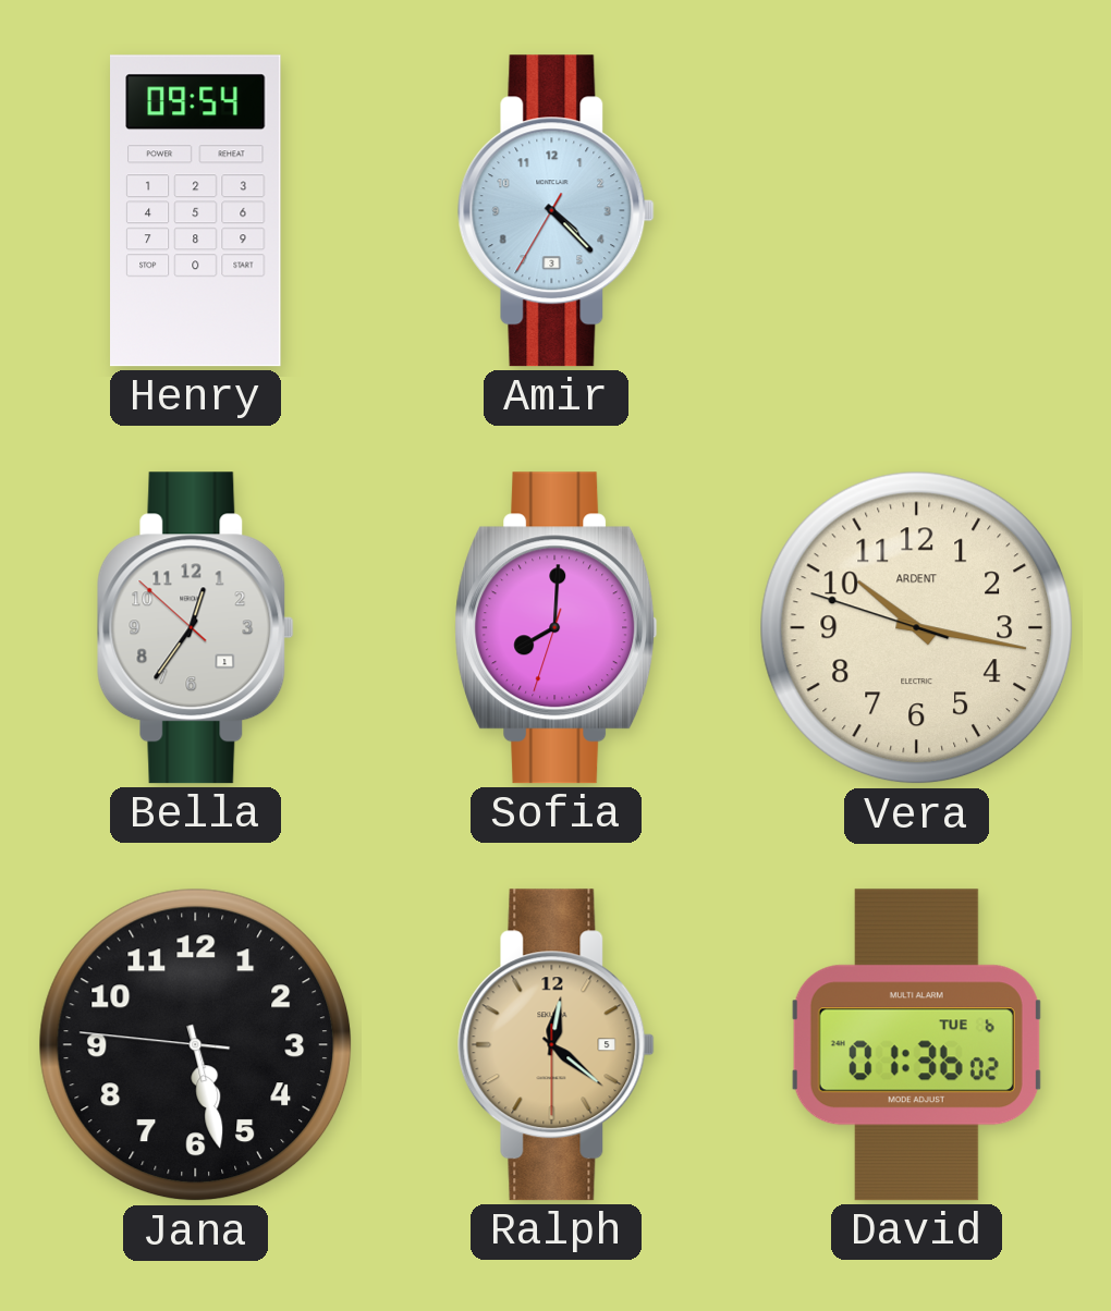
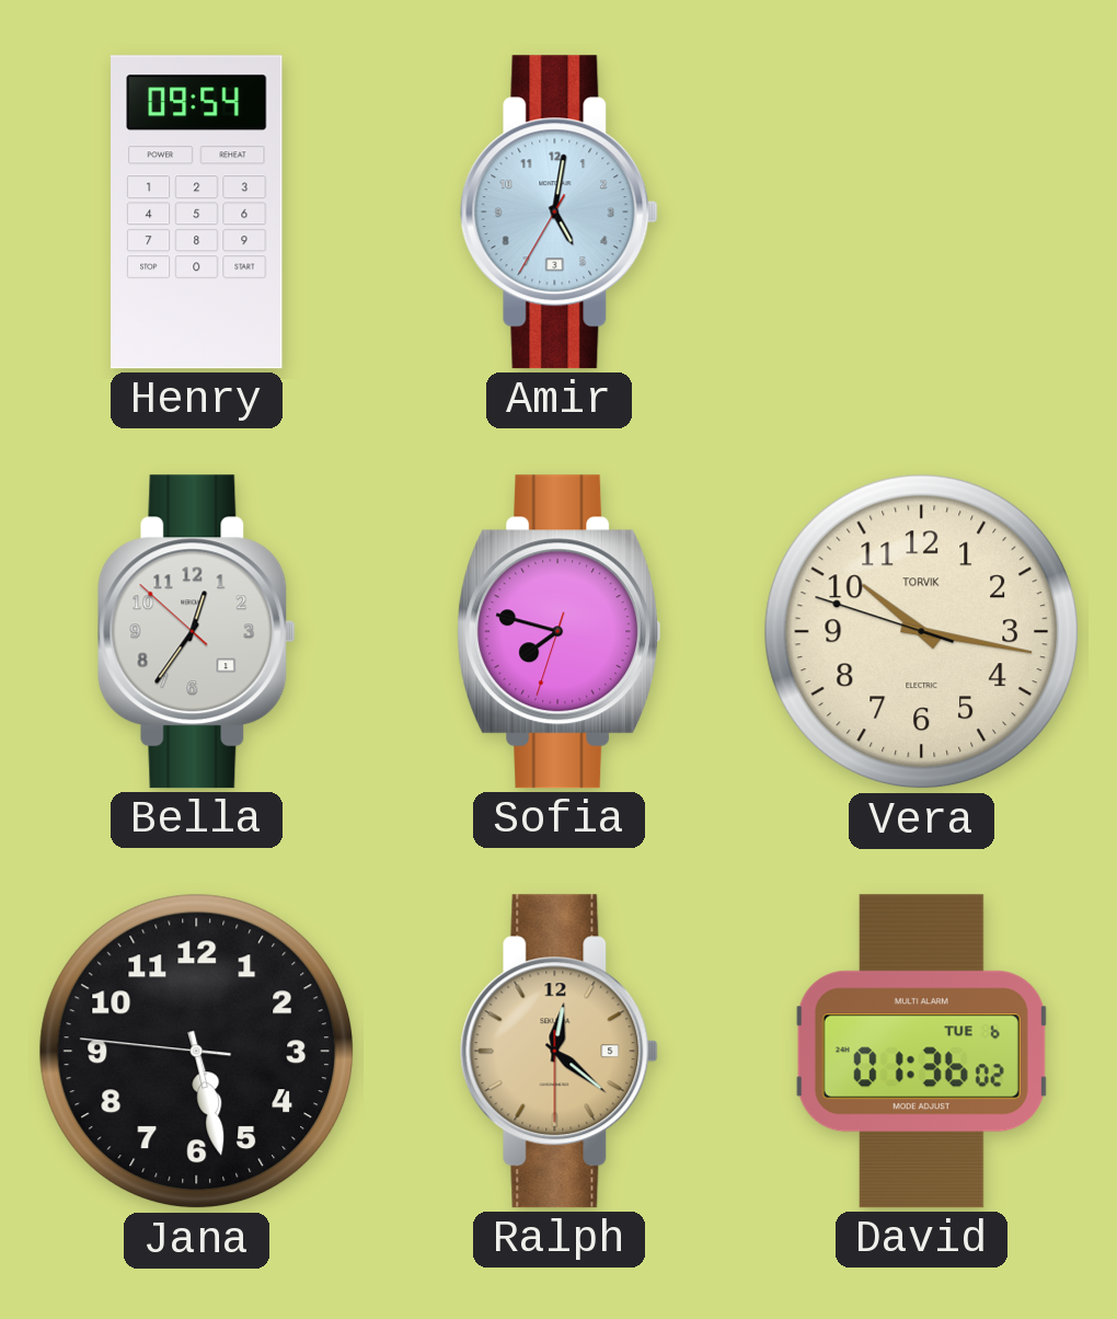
Amir: 4:22 -> 5:01
Sofia: 8:00 -> 7:47
Vera brand: ARDENT -> TORVIK
